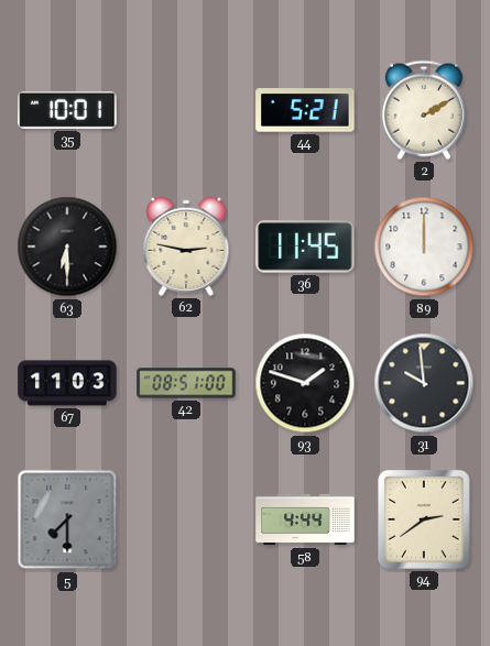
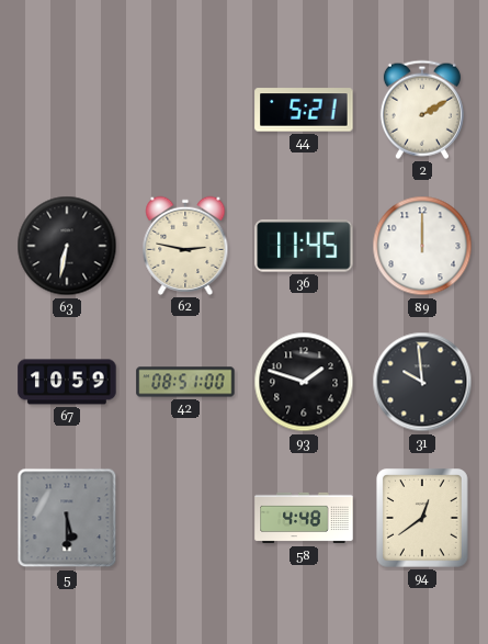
35: 10:01 -> none
63: 6:30 -> 6:32
67: 11:03 -> 10:59
5: 7:30 -> 5:30
58: 4:44 -> 4:48
94: 2:39 -> 12:39
